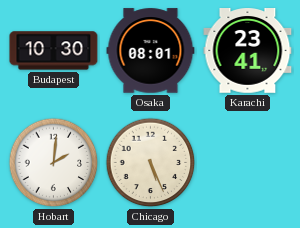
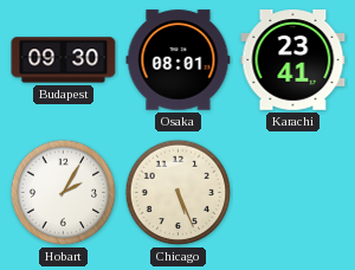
Budapest: 10:30 -> 09:30
Hobart: 2:01 -> 2:05
